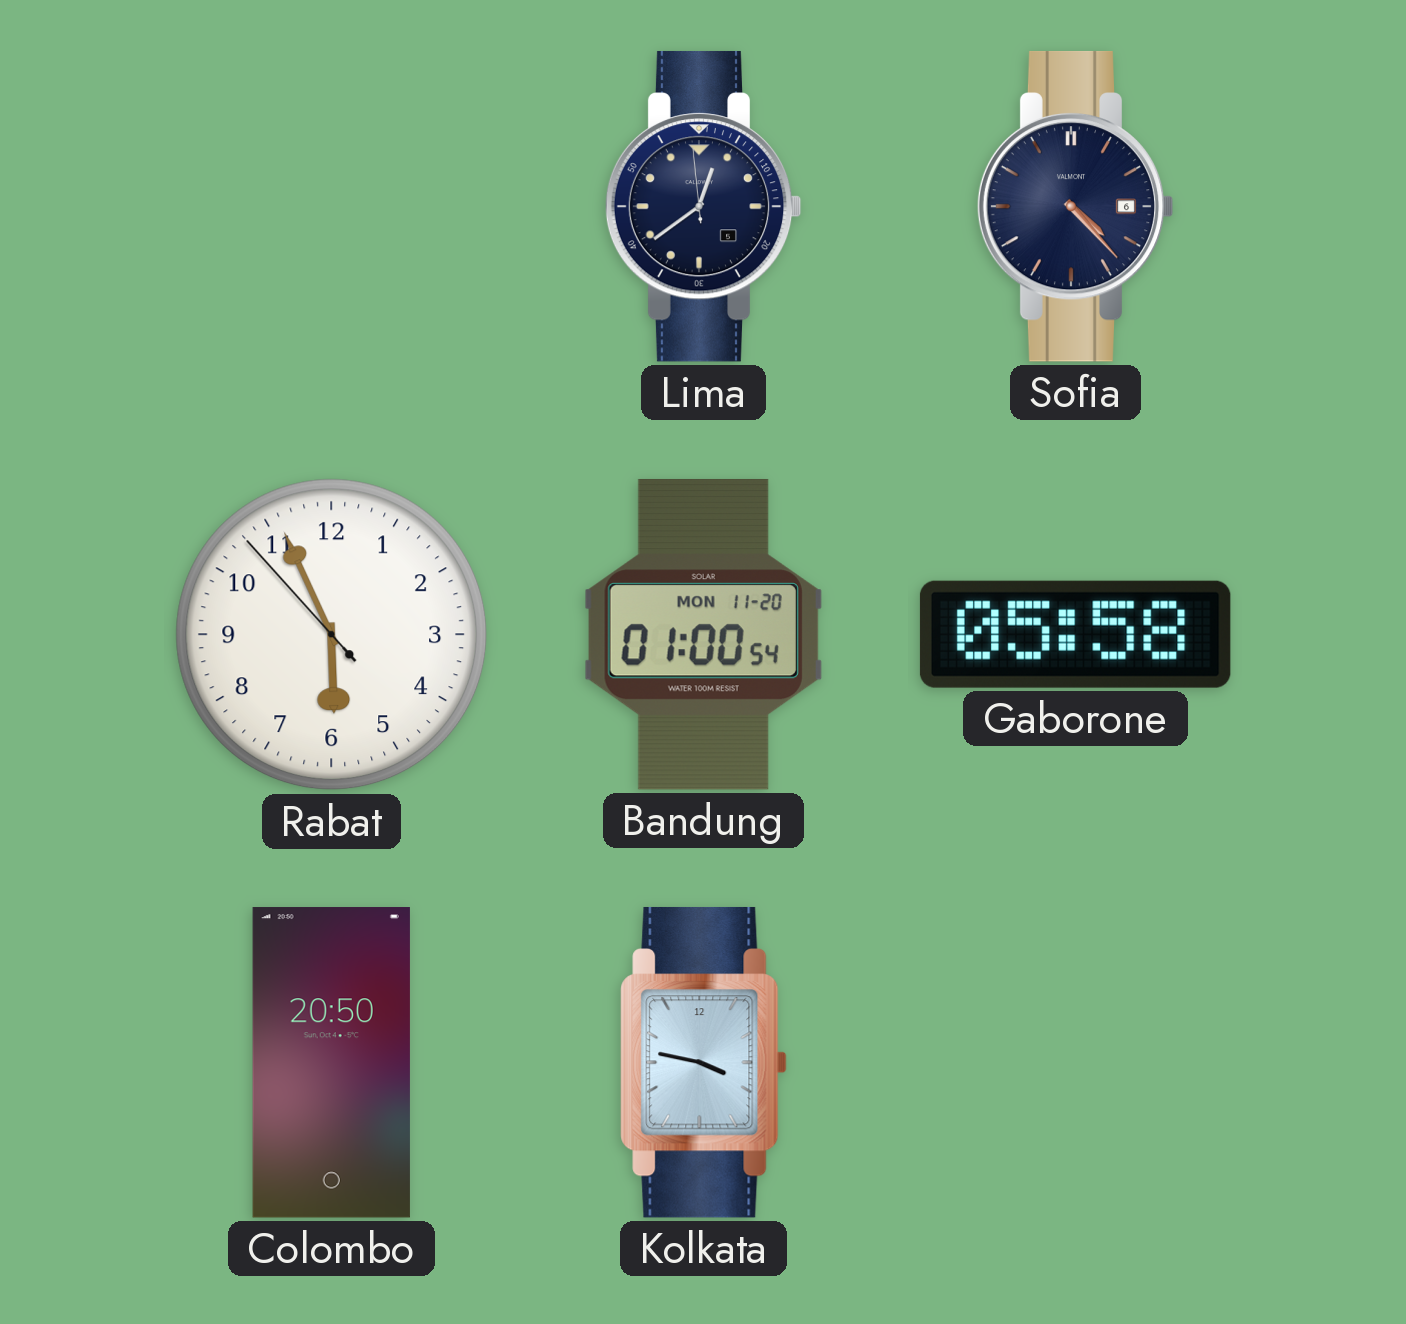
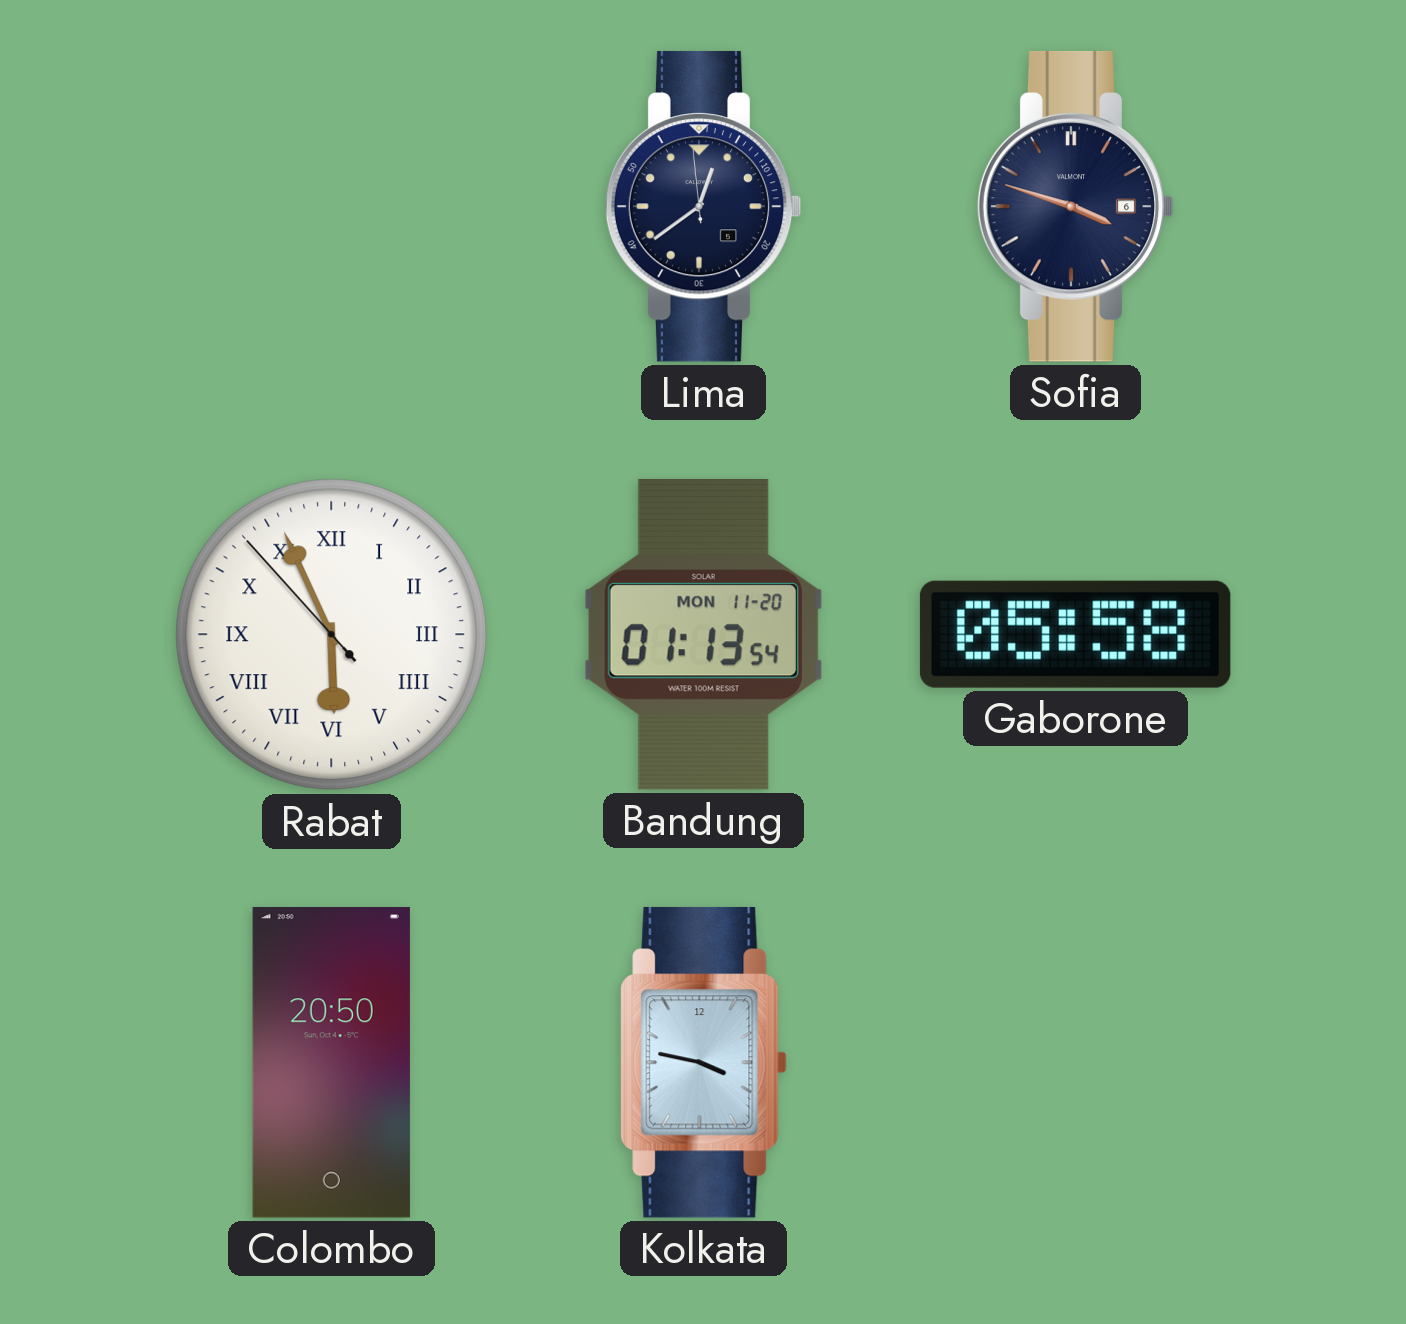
Sofia: 4:23 -> 3:48
Rabat numerals: Arabic -> Roman
Bandung: 01:00 -> 01:13
